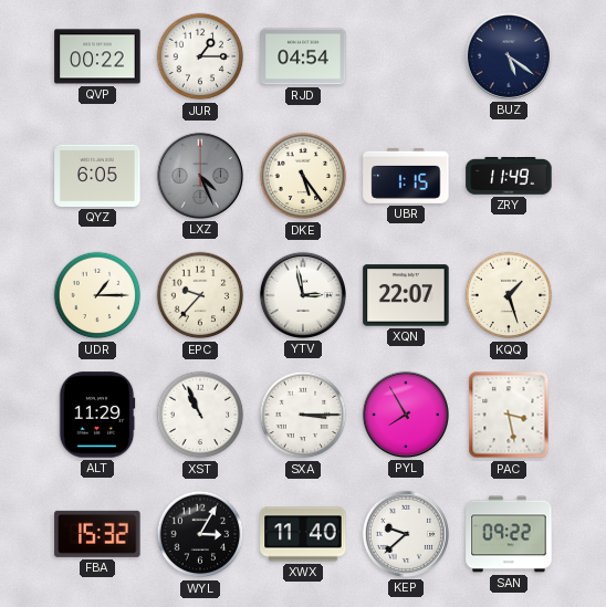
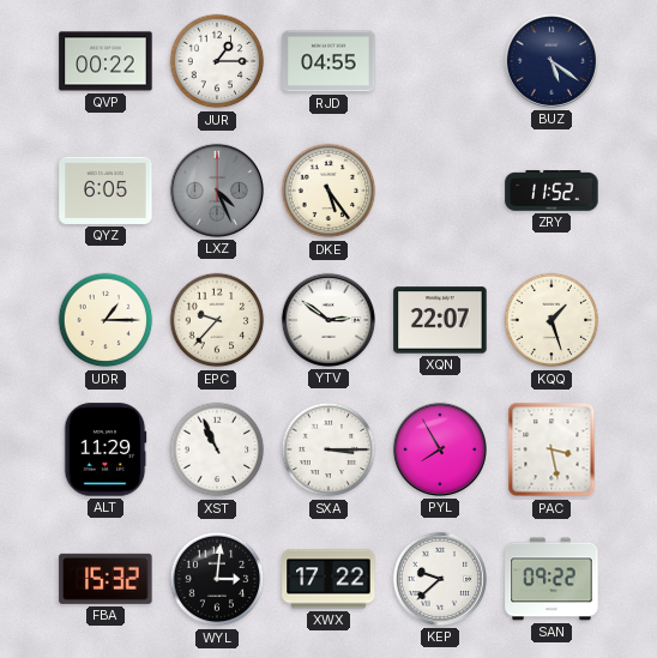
RJD: 04:54 -> 04:55
UBR: 1:15 -> none
ZRY: 11:49 -> 11:52
YTV: 2:58 -> 2:51
WYL: 3:05 -> 3:01
XWX: 11:40 -> 17:22
